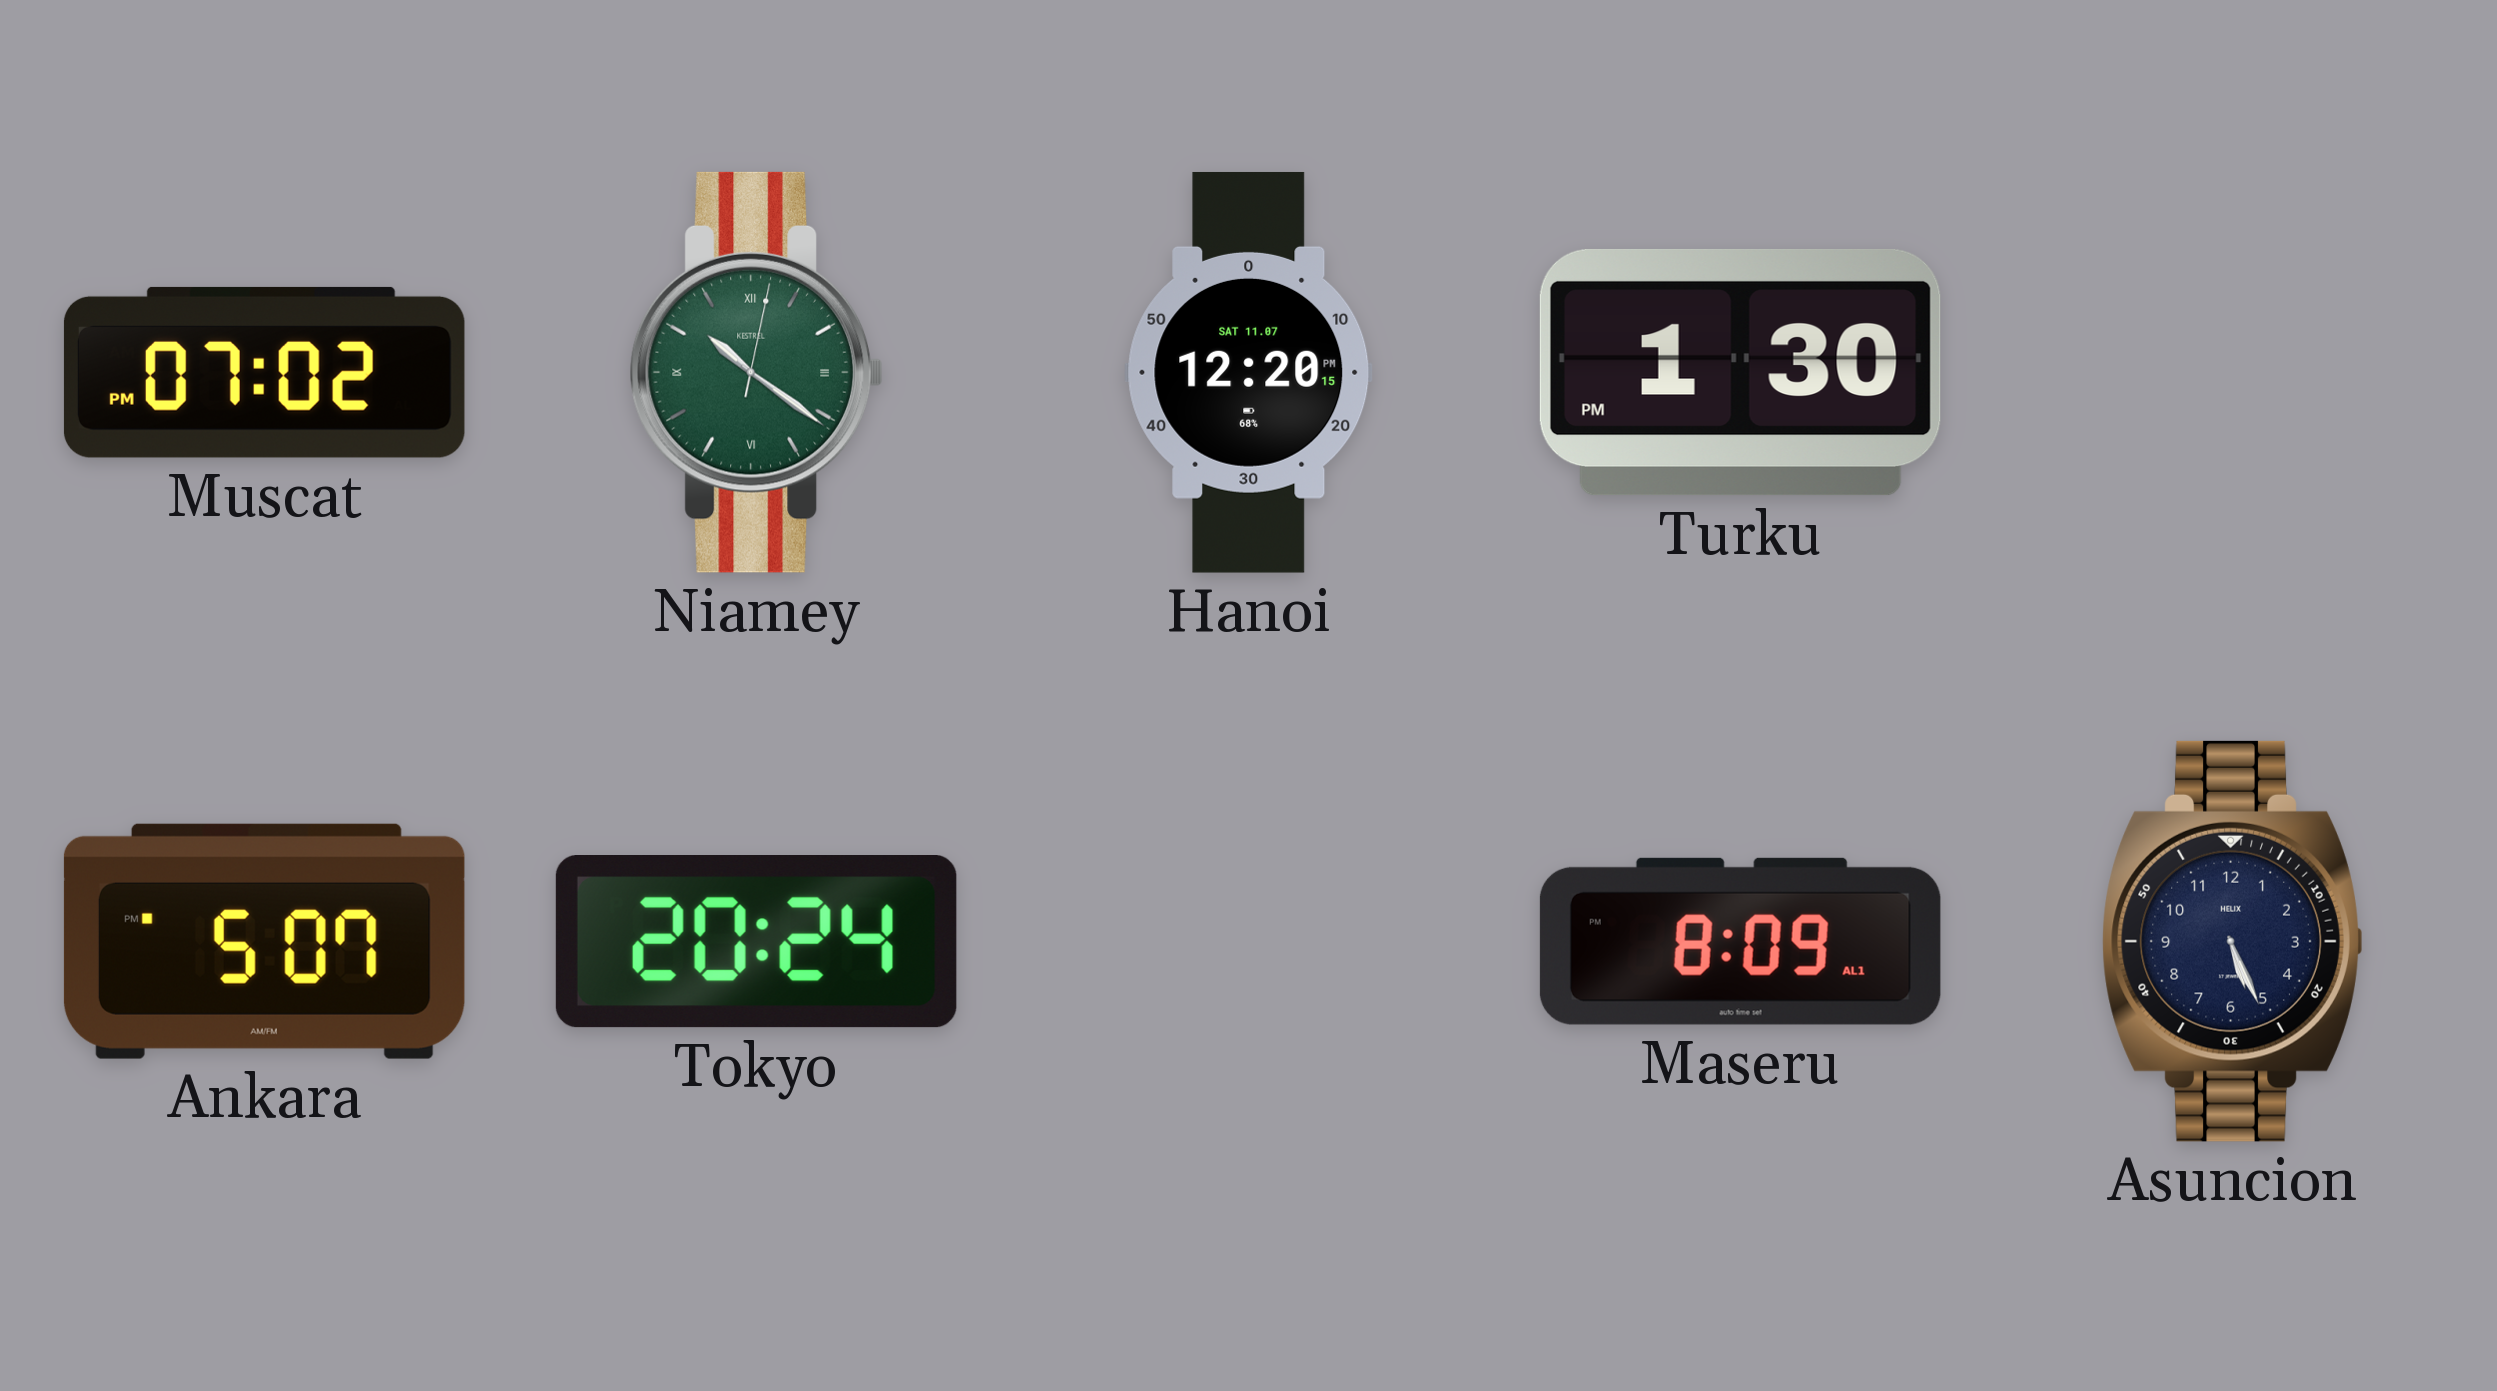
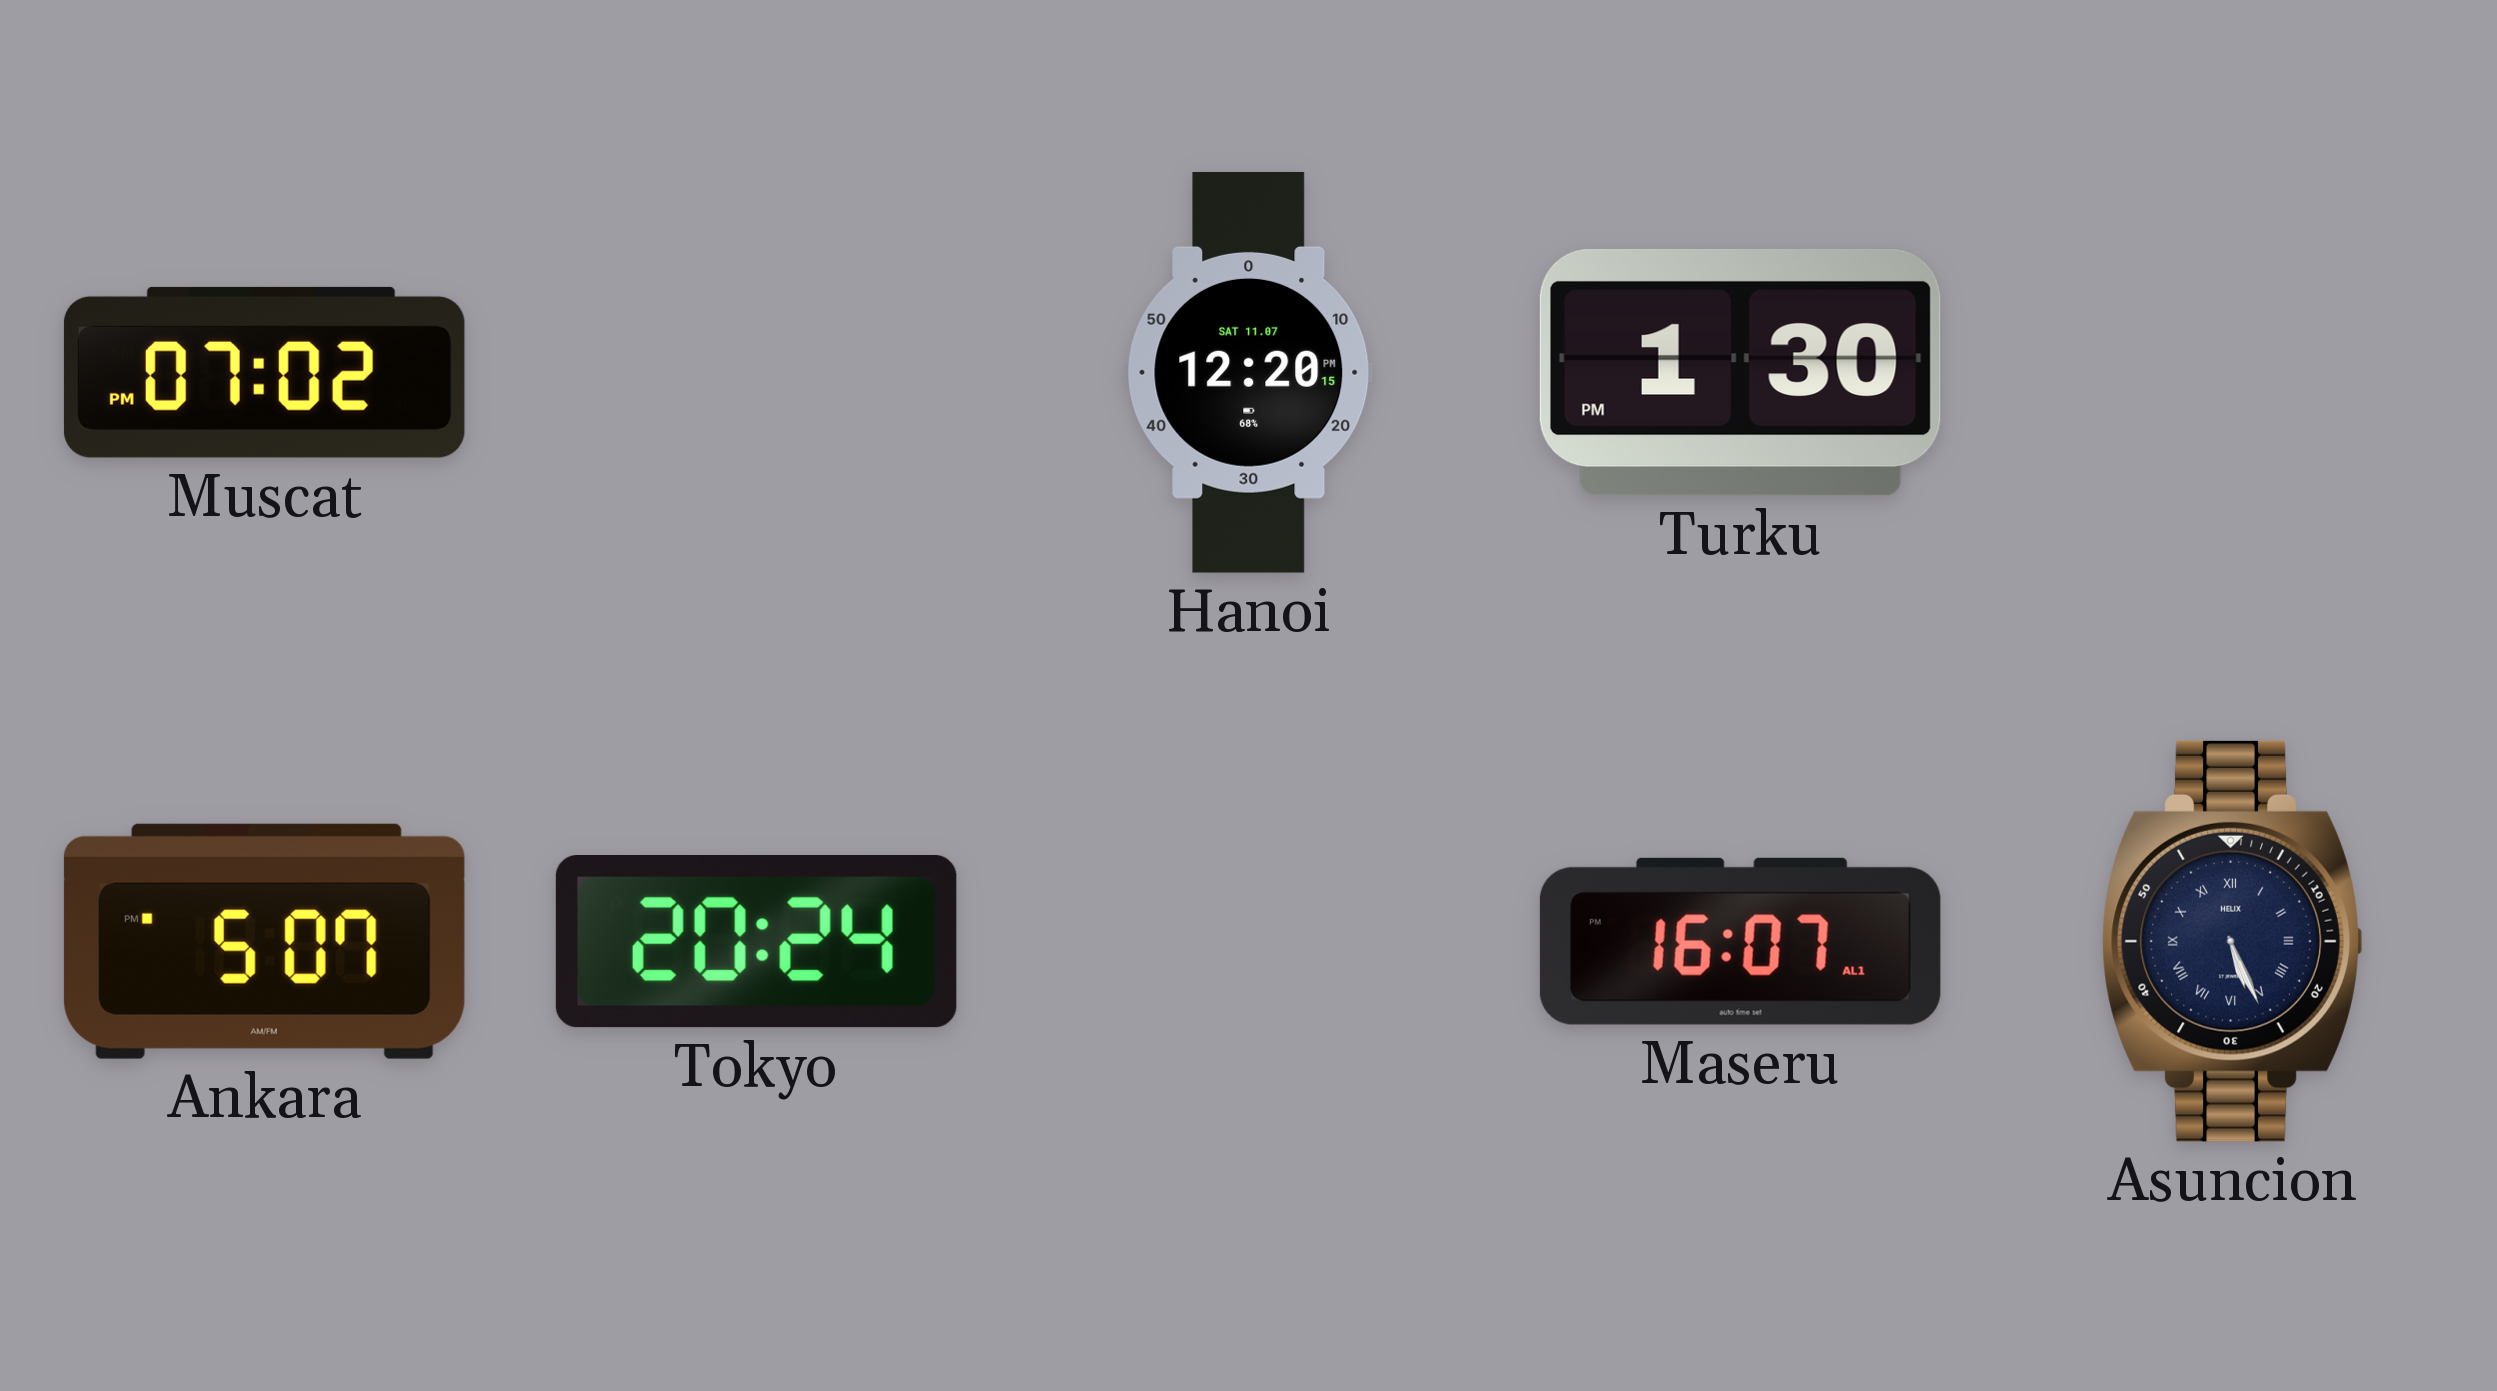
Niamey: 10:21 -> none
Maseru: 8:09 -> 16:07
Asuncion numerals: Arabic -> Roman
